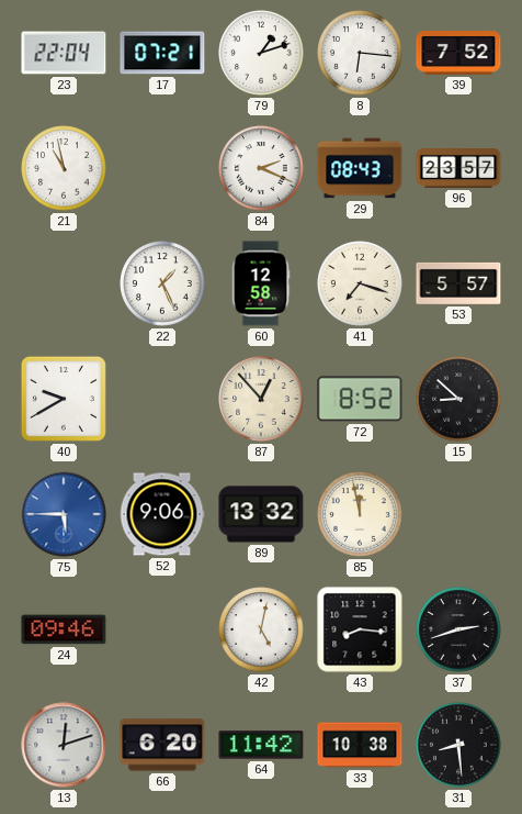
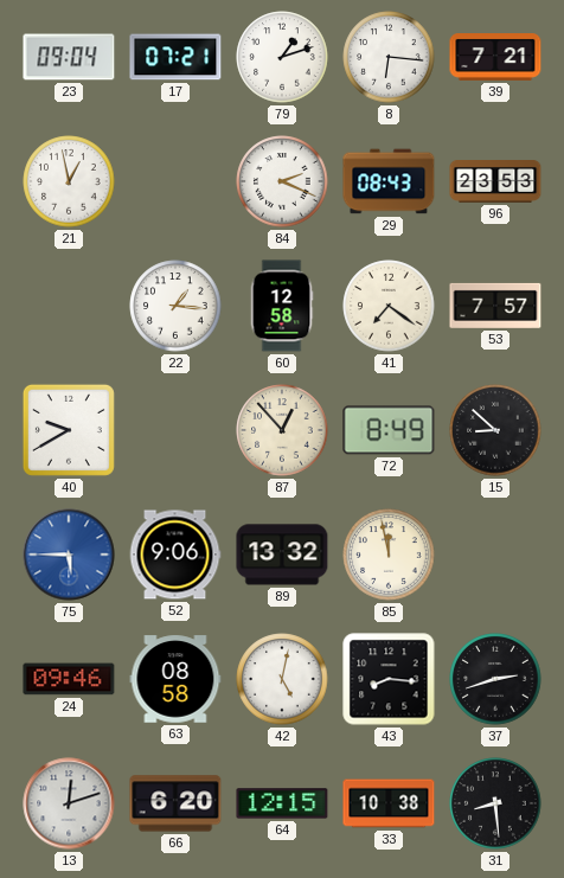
23: 22:04 -> 09:04
39: 7:52 -> 7:21
21: 10:58 -> 12:58
96: 23:57 -> 23:53
22: 1:26 -> 1:16
41: 7:18 -> 7:21
53: 5:57 -> 7:57
72: 8:52 -> 8:49
63: none -> 08:58
64: 11:42 -> 12:15
